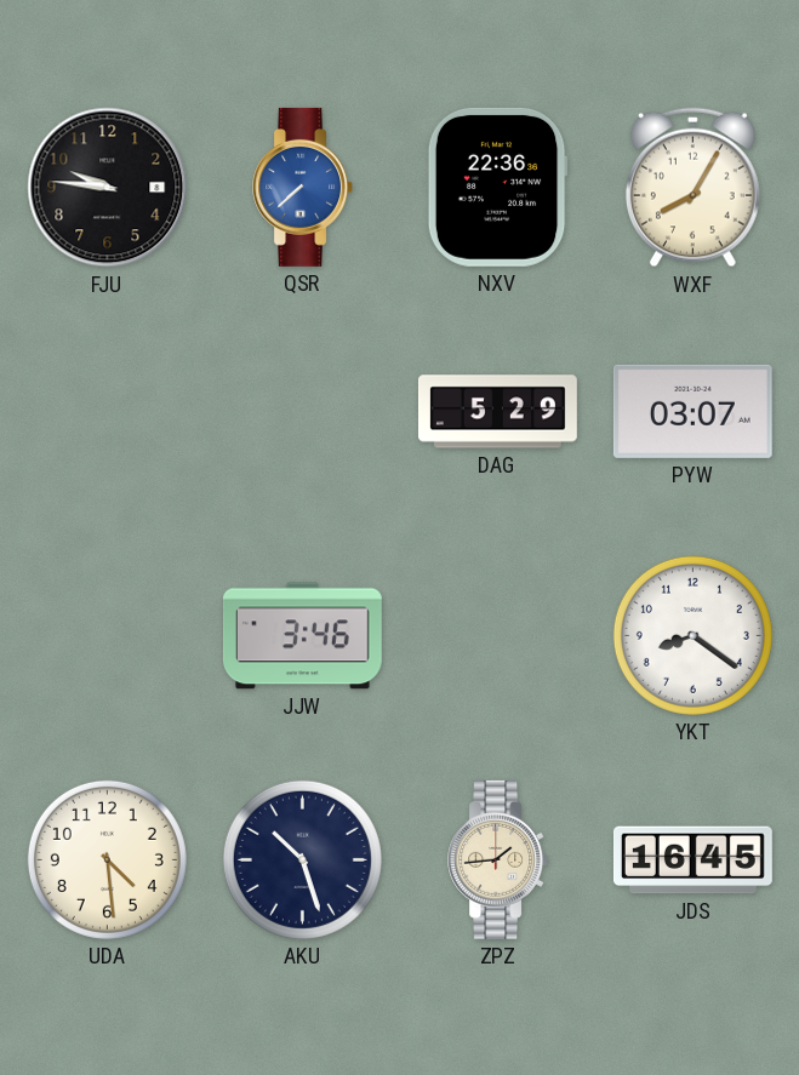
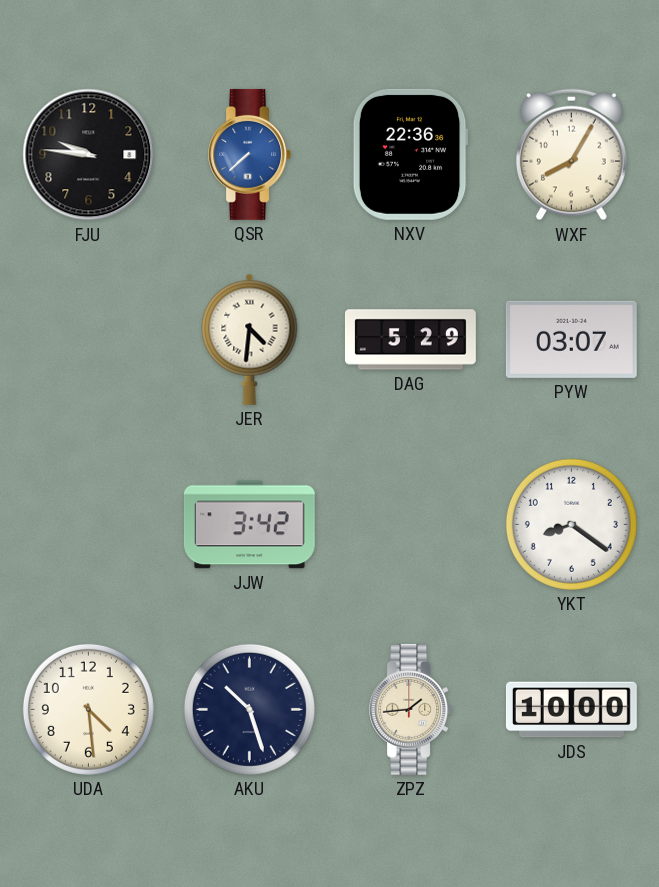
JER: none -> 4:31
JJW: 3:46 -> 3:42
JDS: 16:45 -> 10:00
